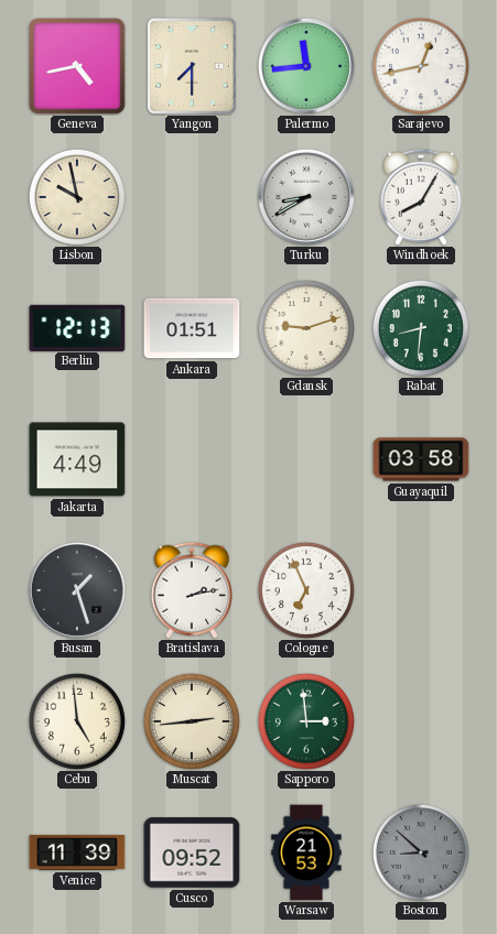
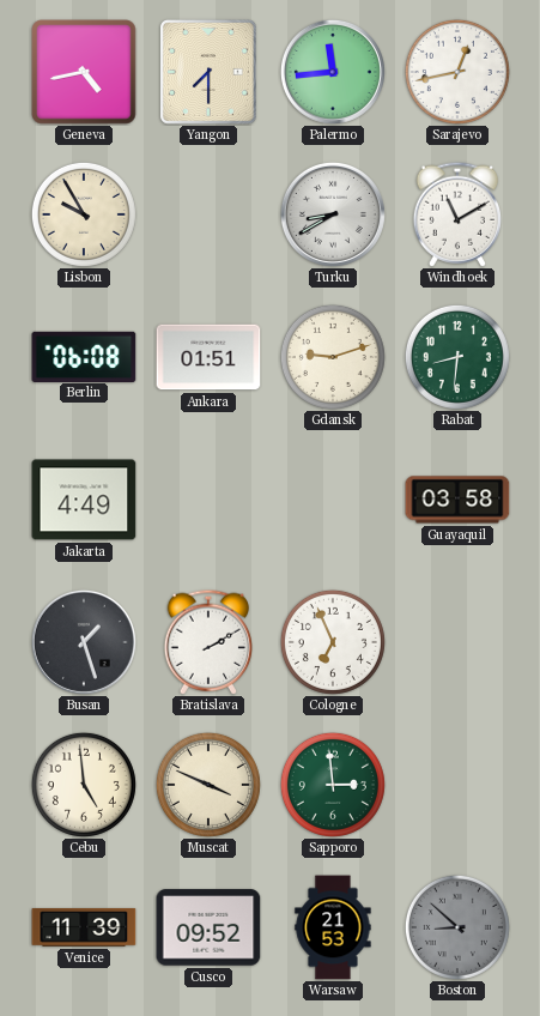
Lisbon: 9:58 -> 9:55
Windhoek: 8:05 -> 11:10
Berlin: 12:13 -> 06:08
Bratislava: 2:13 -> 2:10
Muscat: 2:44 -> 3:49
